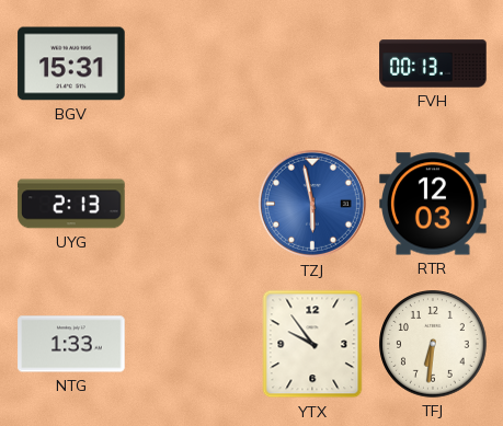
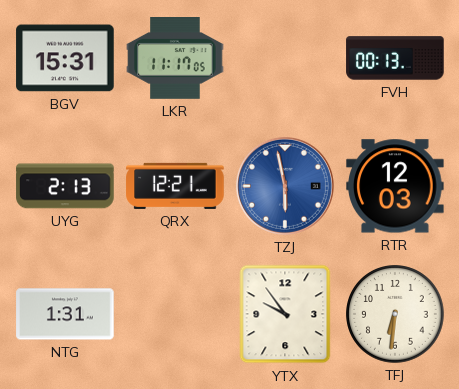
LKR: none -> 11:17
QRX: none -> 12:21
NTG: 1:33 -> 1:31
